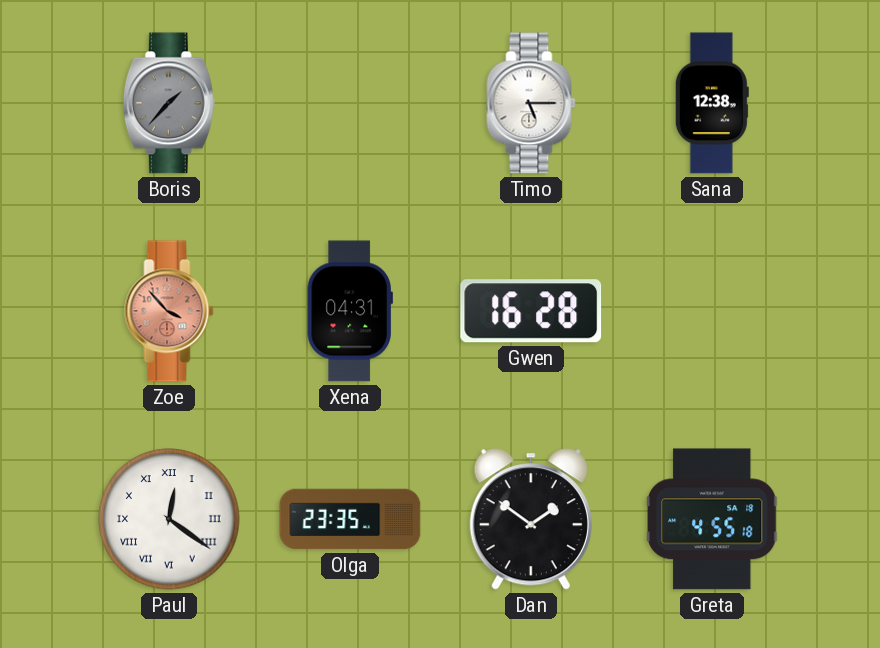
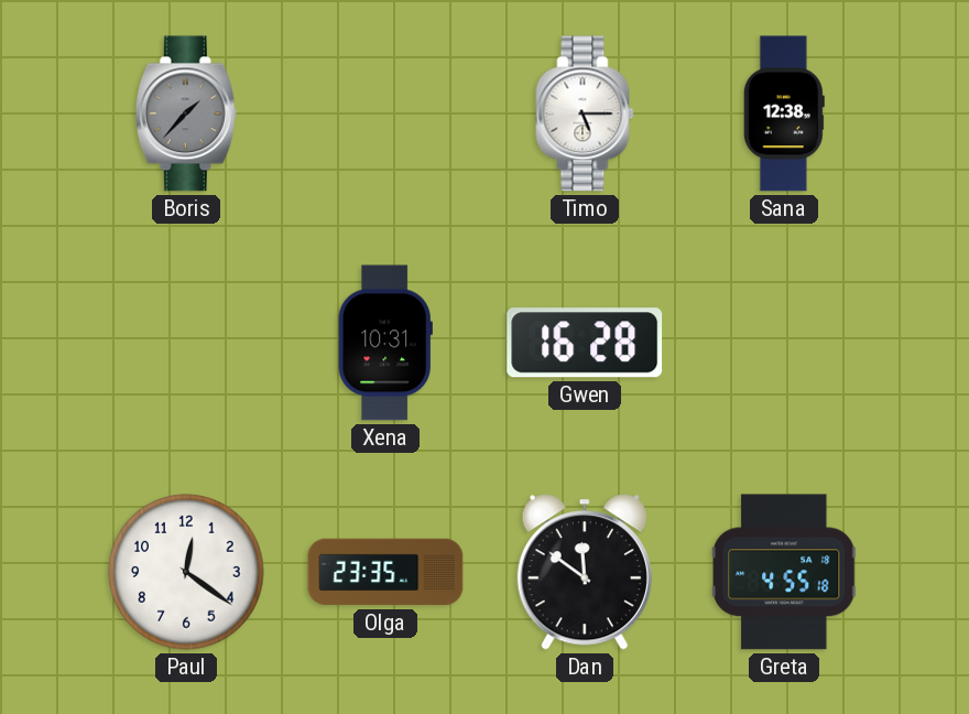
Zoe: 3:53 -> none
Xena: 04:31 -> 10:31
Paul numerals: Roman -> Arabic
Dan: 1:51 -> 11:51
